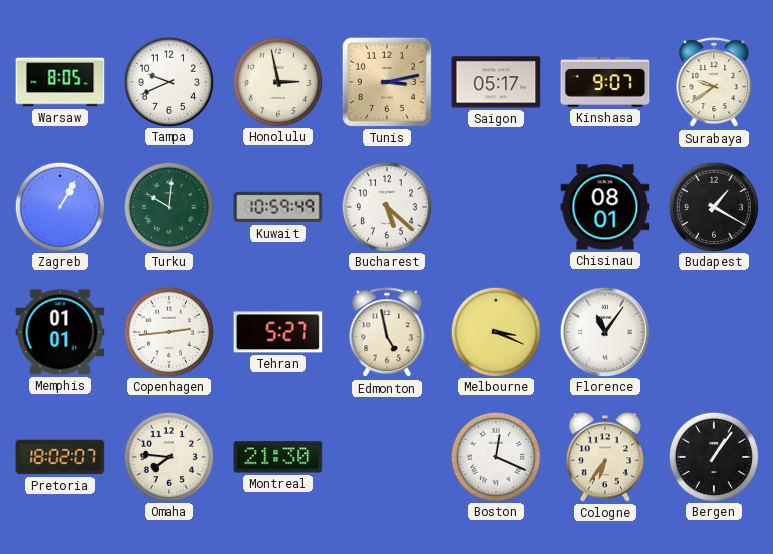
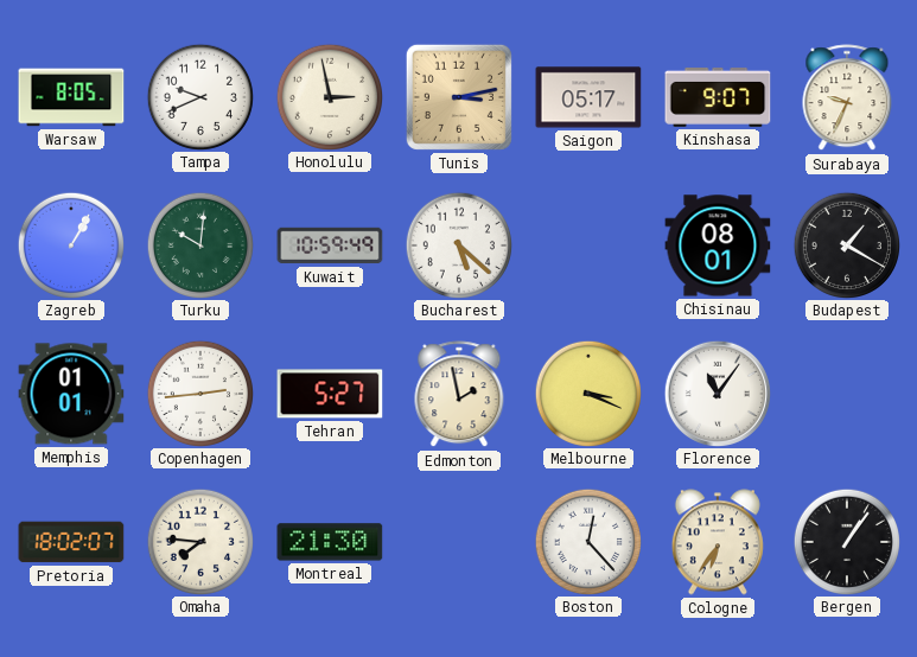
Surabaya: 9:39 -> 9:34
Edmonton: 4:58 -> 1:58
Boston: 12:19 -> 12:23
